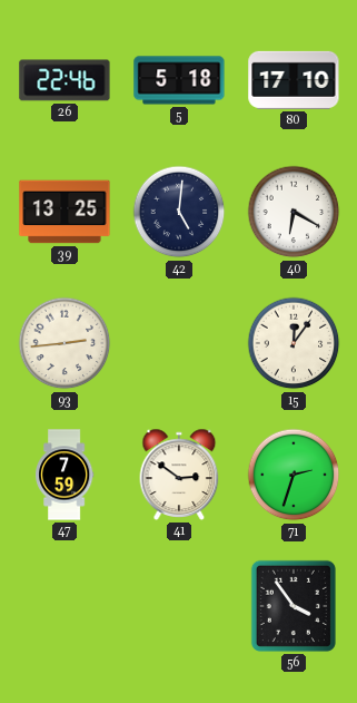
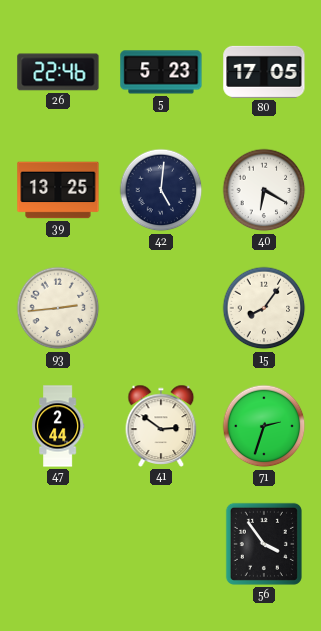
5: 5:18 -> 5:23
80: 17:10 -> 17:05
15: 12:06 -> 8:06
47: 7:59 -> 2:44
